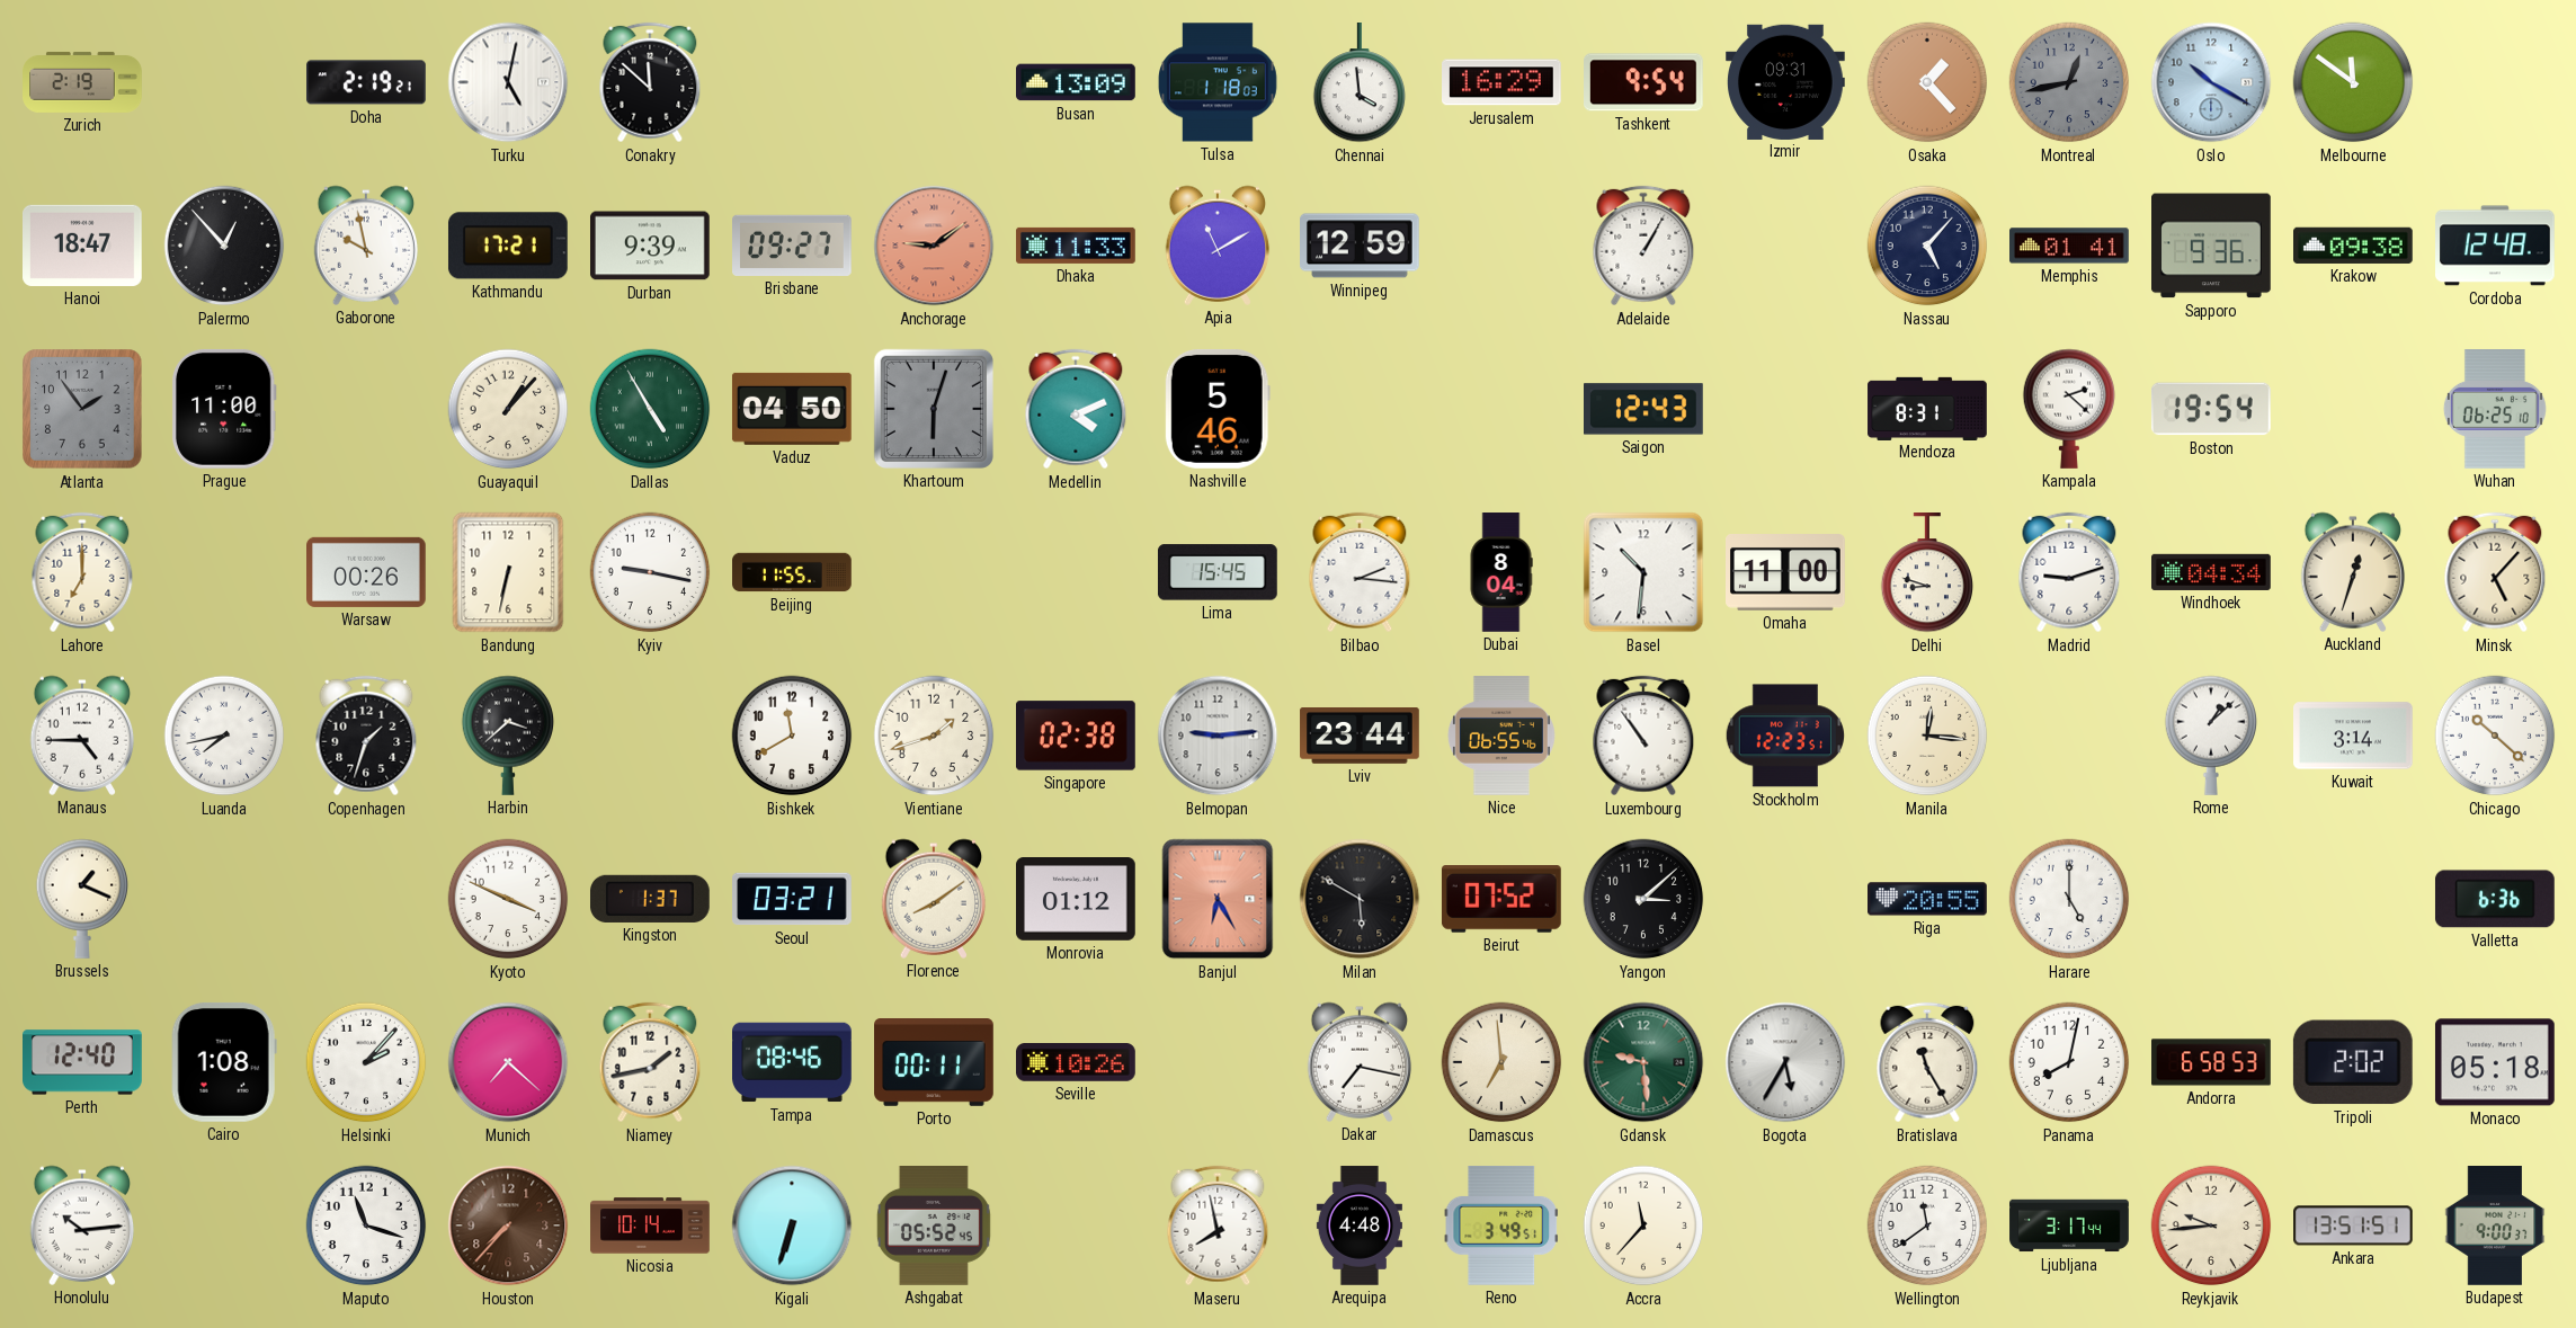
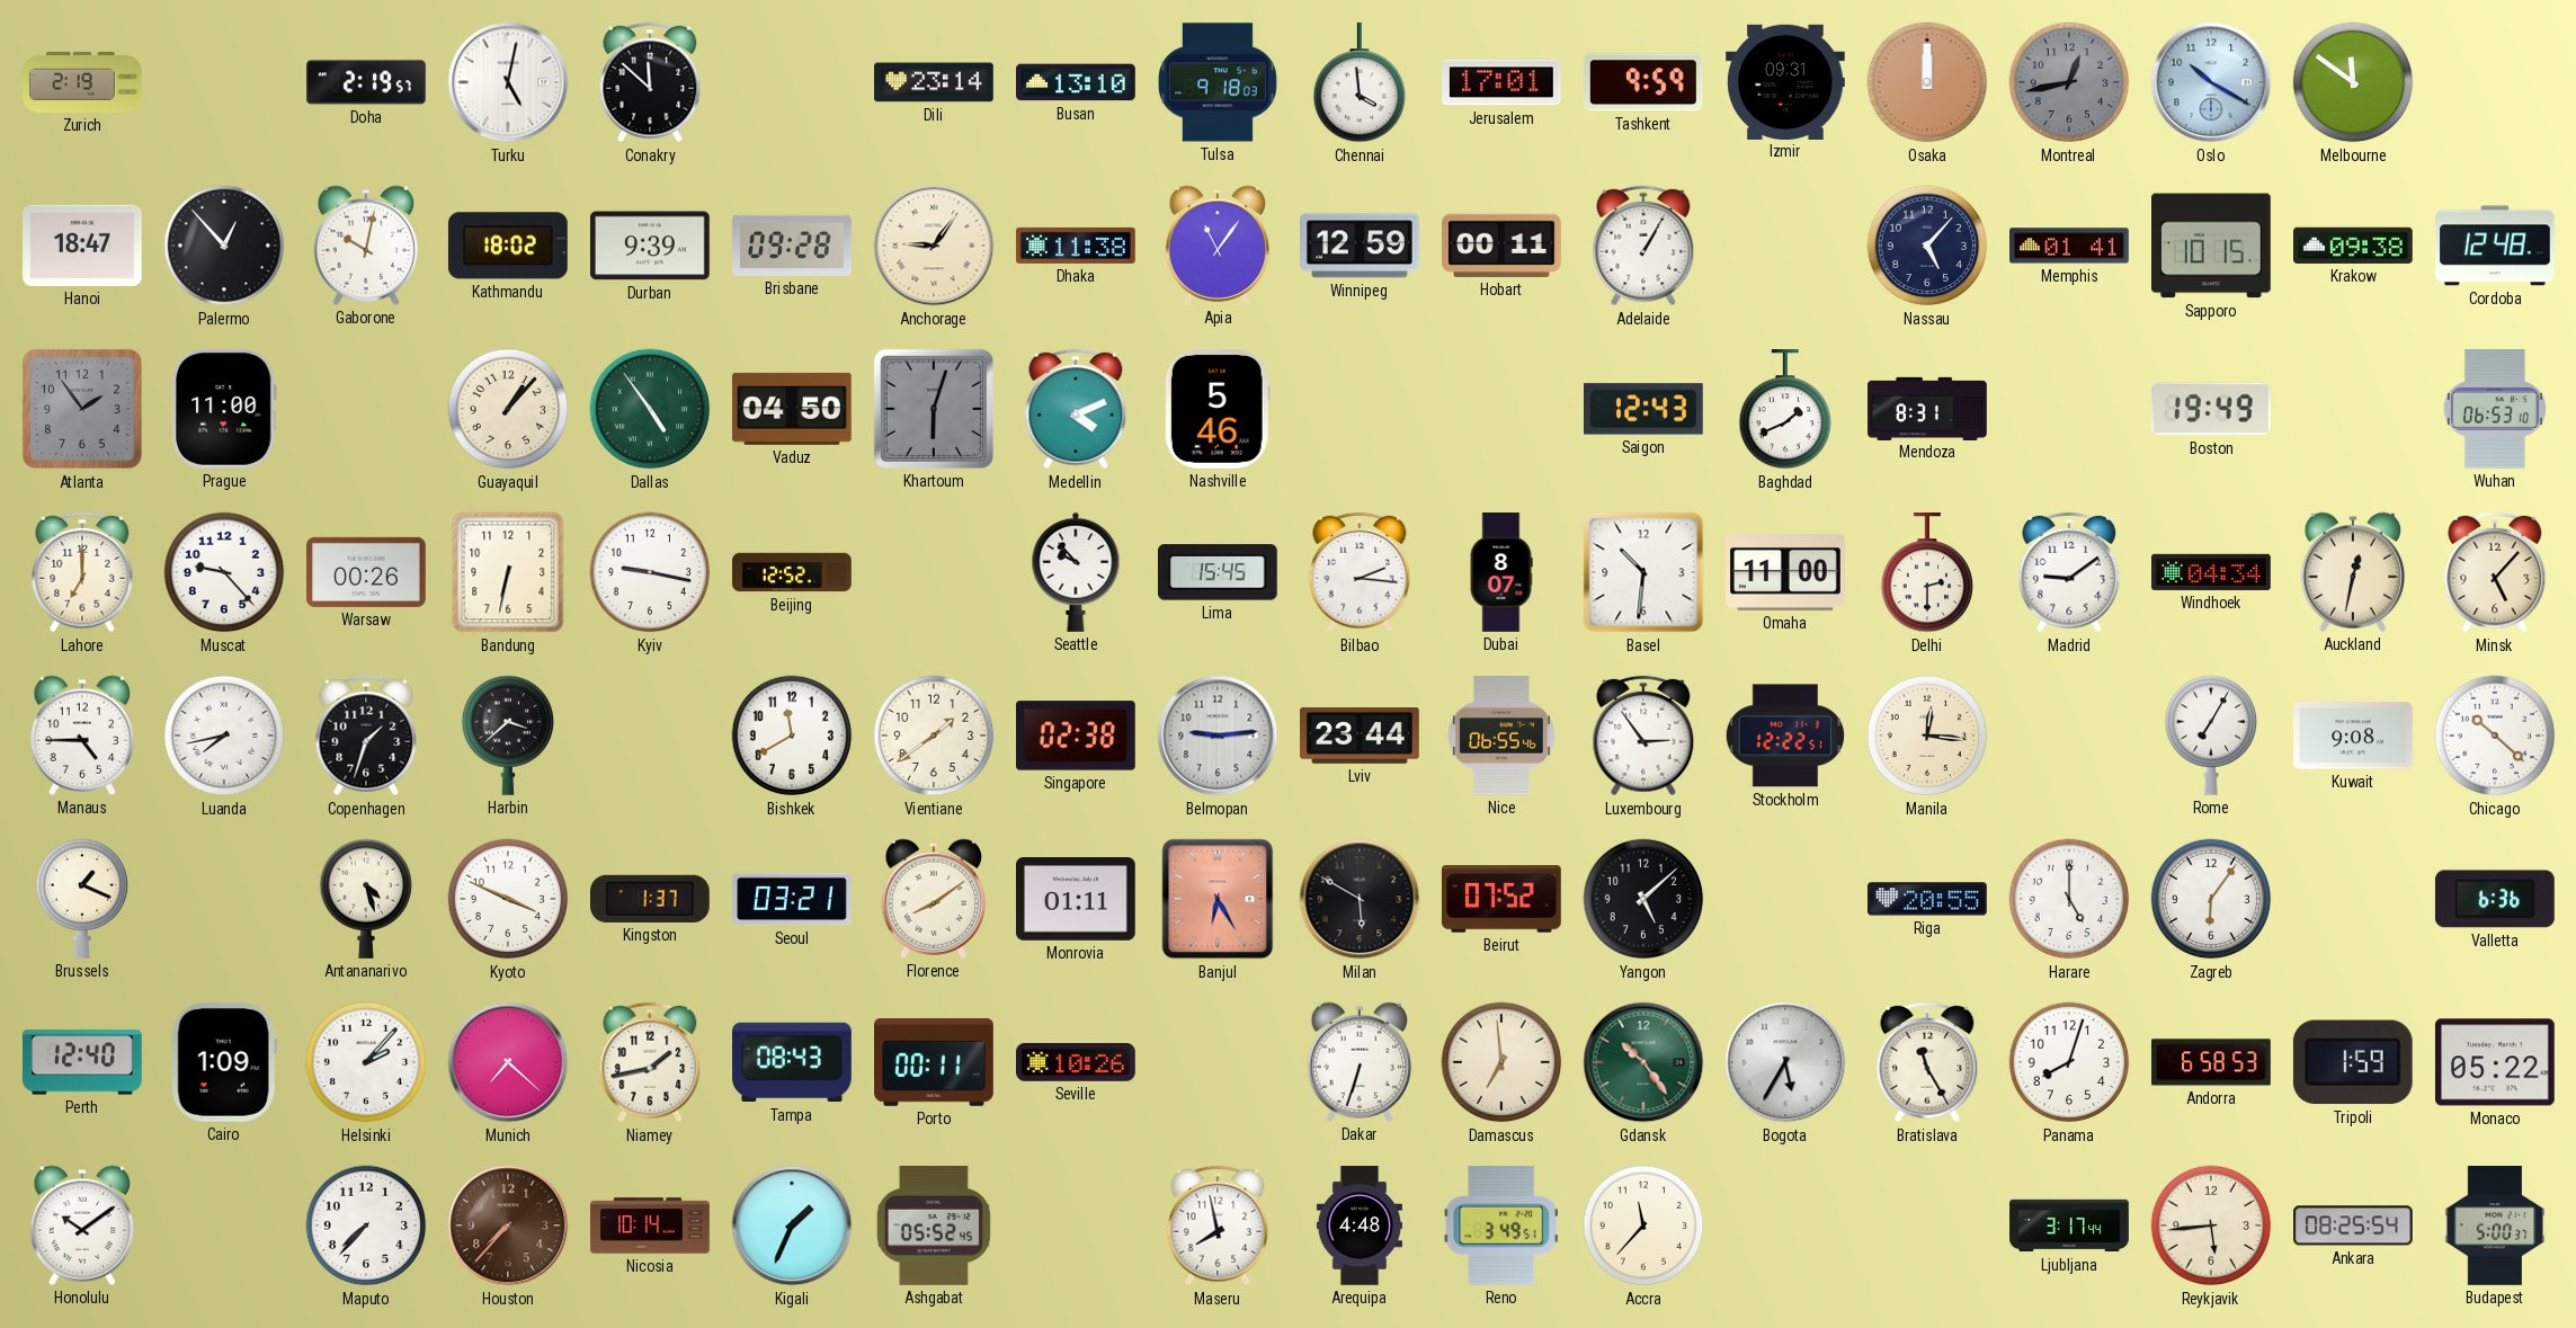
Doha: 2:19:21 -> 2:19:57
Dili: none -> 23:14
Busan: 13:09 -> 13:10
Tulsa: 1:18 -> 9:18
Jerusalem: 16:29 -> 17:01
Tashkent: 9:54 -> 9:59
Osaka: 1:23 -> 12:00
Gaborone: 9:58 -> 10:02
Kathmandu: 17:21 -> 18:02
Brisbane: 09:27 -> 09:28
Anchorage: 9:09 -> 9:06
Anchorage dial: salmon -> cream
Dhaka: 11:33 -> 11:38
Apia: 11:10 -> 11:06
Hobart: none -> 00:11
Sapporo: 9:36 -> 10:15
Dallas: 4:55 -> 4:54
Baghdad: none -> 1:41
Kampala: 2:22 -> none
Boston: 19:54 -> 19:49
Wuhan: 06:25 -> 06:53
Muscat: none -> 9:23
Beijing: 11:55 -> 12:52
Seattle: none -> 9:53
Dubai: 8:04 -> 8:07
Delhi: 8:48 -> 2:30
Madrid: 9:12 -> 9:09
Auckland: 12:33 -> 12:32
Vientiane: 1:42 -> 1:39
Luxembourg: 10:54 -> 2:54
Stockholm: 12:23 -> 12:22
Rome: 1:08 -> 7:05
Kuwait: 3:14 -> 9:08
Antananarivo: none -> 4:27
Monrovia: 01:12 -> 01:11
Yangon: 3:08 -> 5:08
Zagreb: none -> 6:06
Cairo: 1:08 -> 1:09
Tampa: 08:46 -> 08:43
Dakar: 7:17 -> 6:33
Gdansk: 9:29 -> 10:24
Panama: 8:02 -> 8:03
Tripoli: 2:02 -> 1:59
Monaco: 05:18 -> 05:22
Honolulu: 10:14 -> 10:09
Maputo: 11:18 -> 7:37
Kigali: 6:33 -> 1:34
Wellington: 11:39 -> none
Reykjavik: 9:44 -> 5:44
Ankara: 13:51 -> 08:25
Budapest: 9:00 -> 5:00
